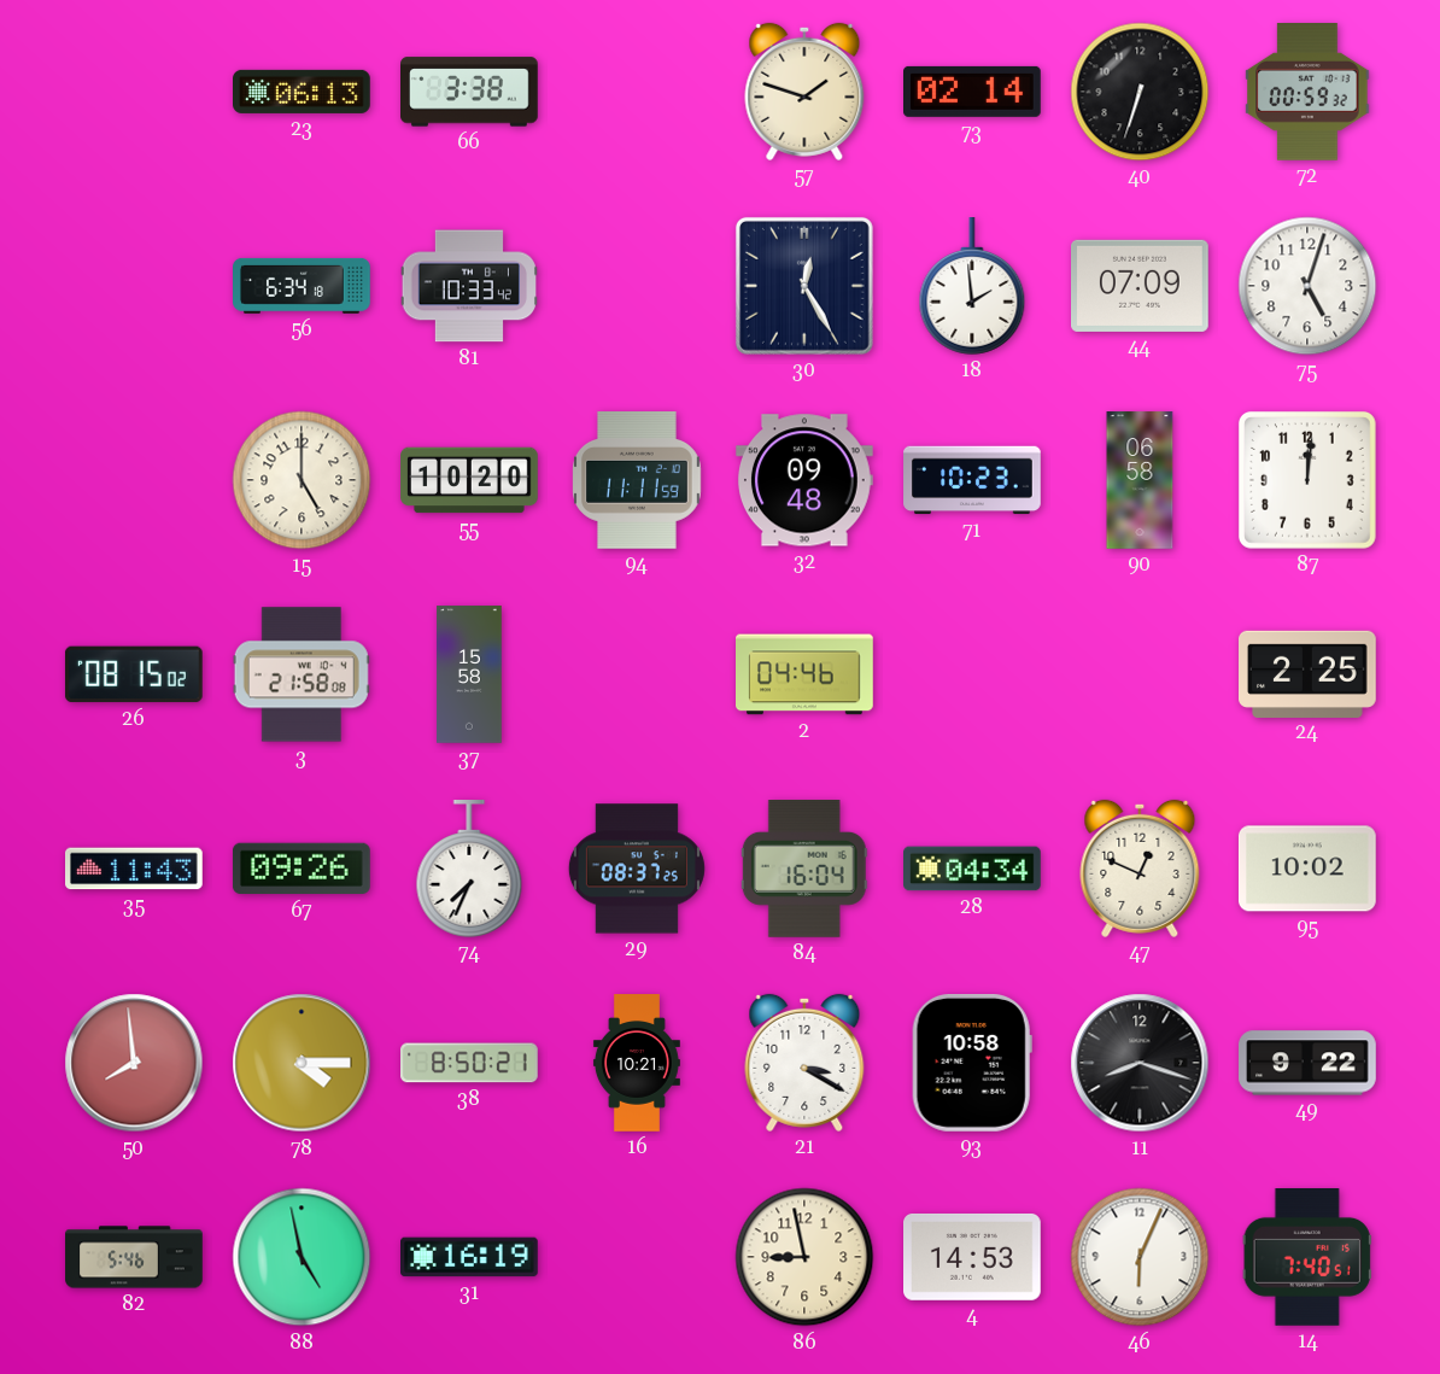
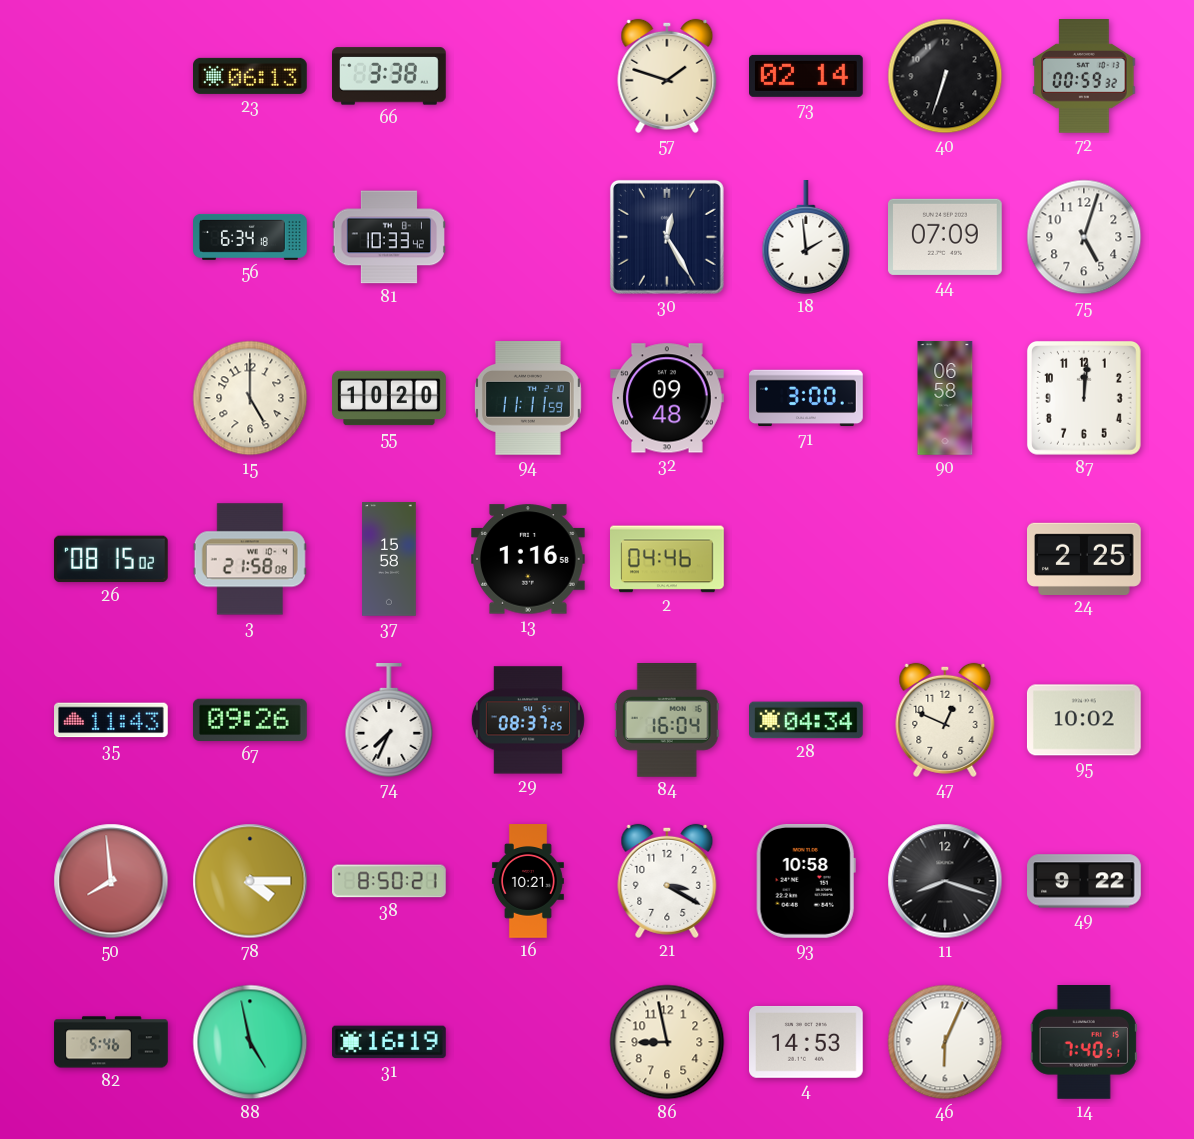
71: 10:23 -> 3:00
13: none -> 1:16
